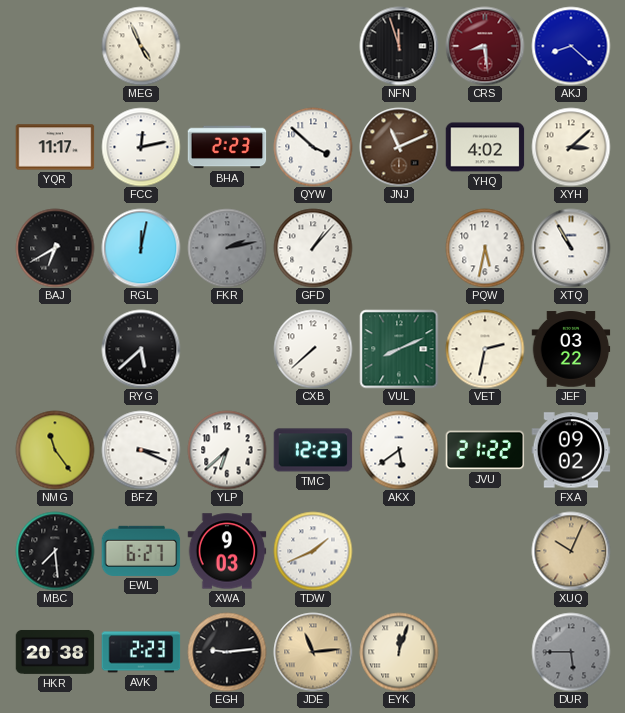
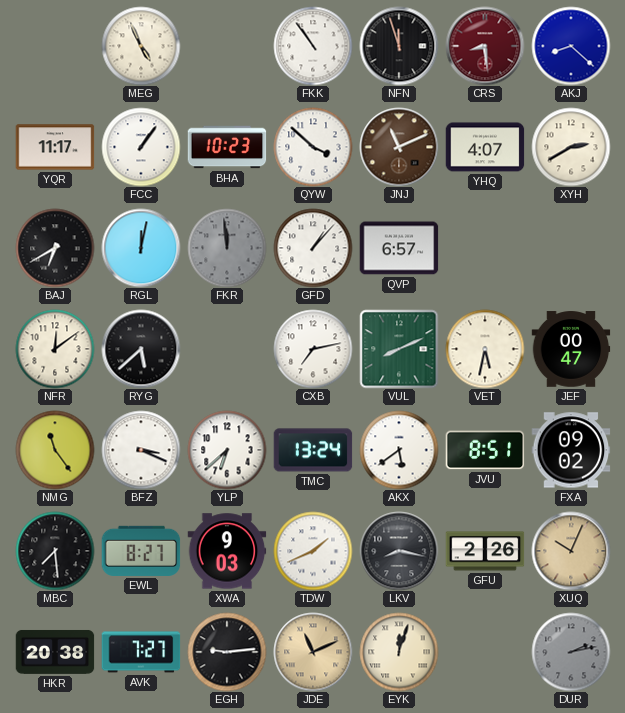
FKK: none -> 10:54
FCC: 12:13 -> 1:06
BHA: 2:23 -> 10:23
YHQ: 4:02 -> 4:07
XYH: 3:08 -> 2:40
FKR: 2:13 -> 11:59
QVP: none -> 6:57
PQW: 5:32 -> none
XTQ: 10:55 -> none
NFR: none -> 12:09
CXB: 7:38 -> 7:13
VET: 2:32 -> 5:32
JEF: 03:22 -> 00:47
TMC: 12:23 -> 13:24
JVU: 21:22 -> 8:51
EWL: 6:27 -> 8:27
LKV: none -> 8:17
GFU: none -> 2:26
AVK: 2:23 -> 7:27
JDE: 11:14 -> 11:11
DUR: 5:45 -> 2:13
